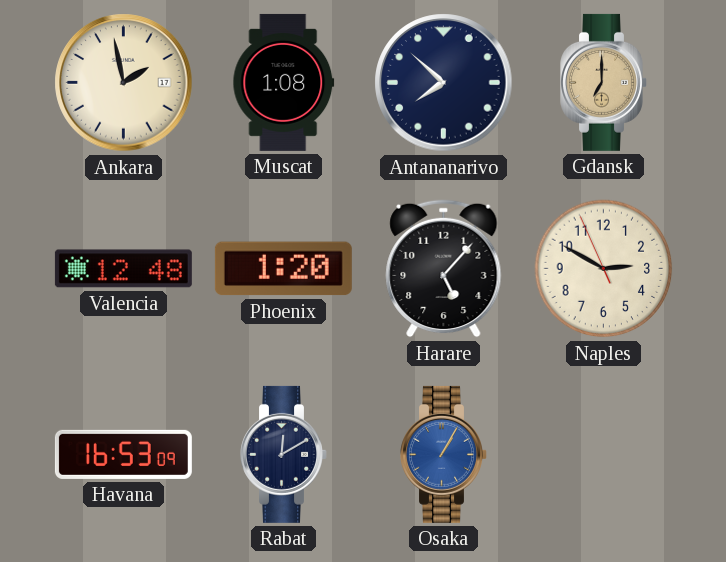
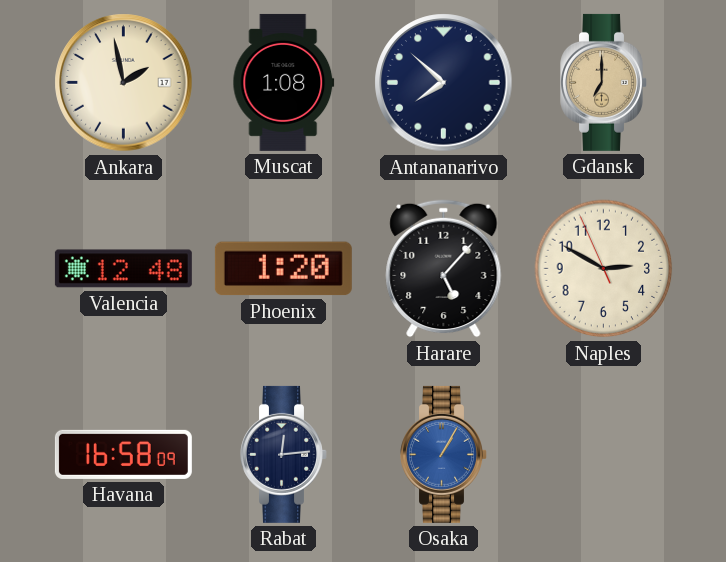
Havana: 16:53 -> 16:58
Rabat: 12:10 -> 12:14
